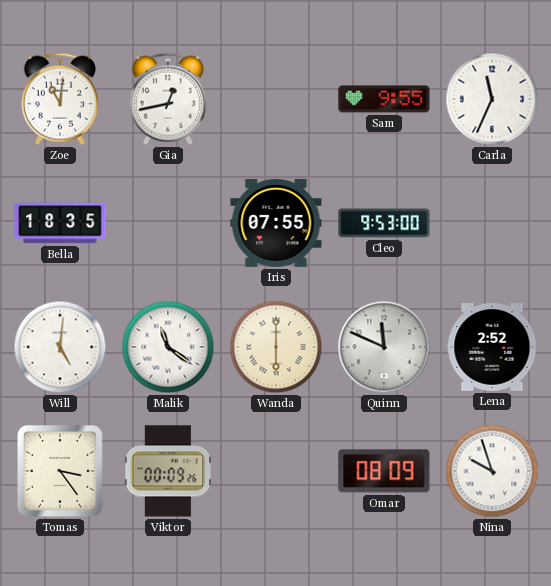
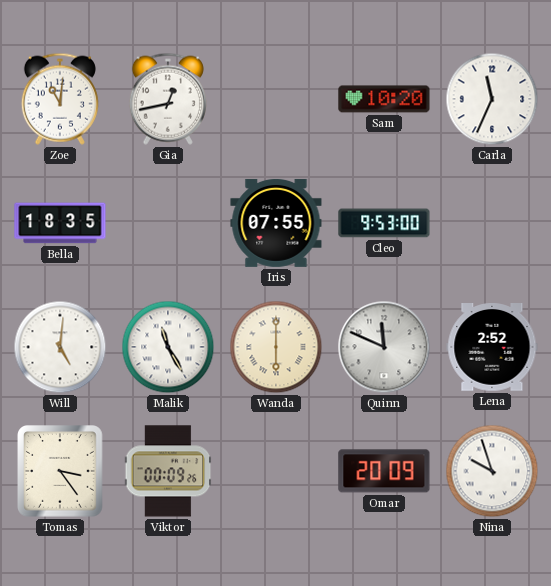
Sam: 9:55 -> 10:20
Malik: 11:21 -> 11:25
Omar: 08:09 -> 20:09
